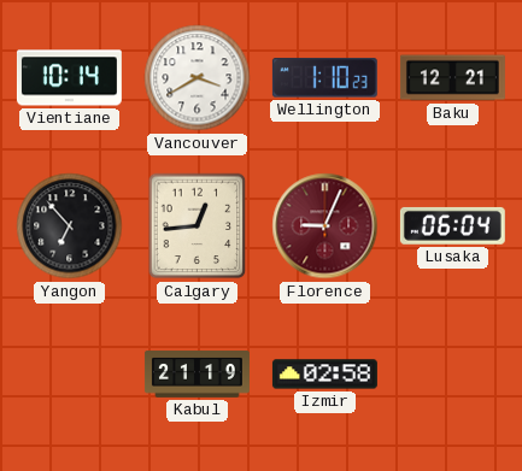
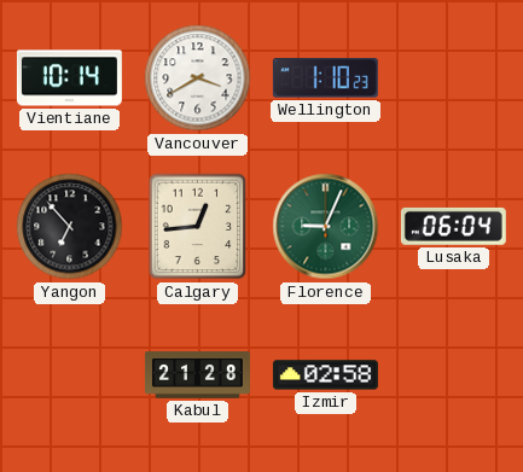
Baku: 12:21 -> none
Florence dial: burgundy -> green
Kabul: 21:19 -> 21:28
